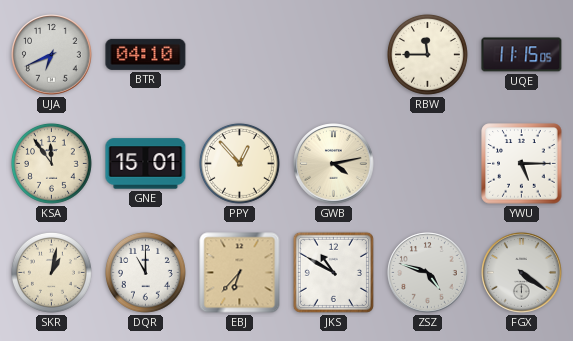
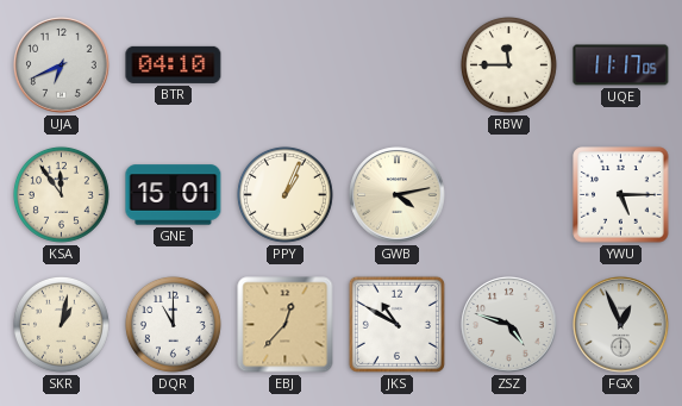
UQE: 11:15 -> 11:17
PPY: 12:53 -> 1:04
EBJ: 6:37 -> 12:37
FGX: 4:21 -> 12:56
